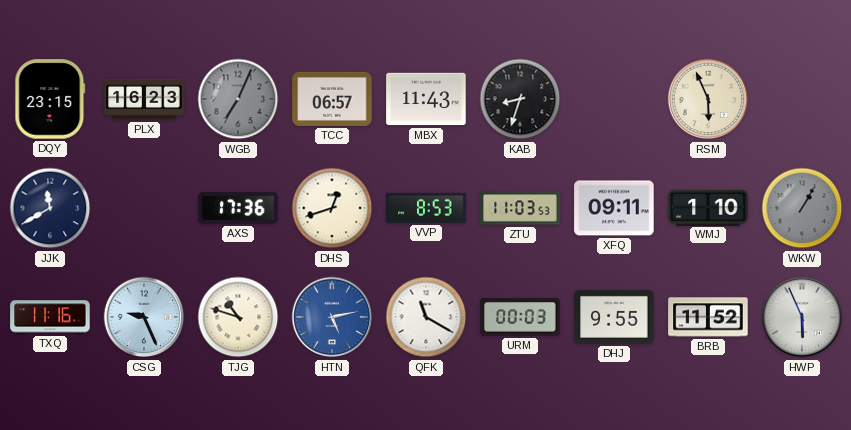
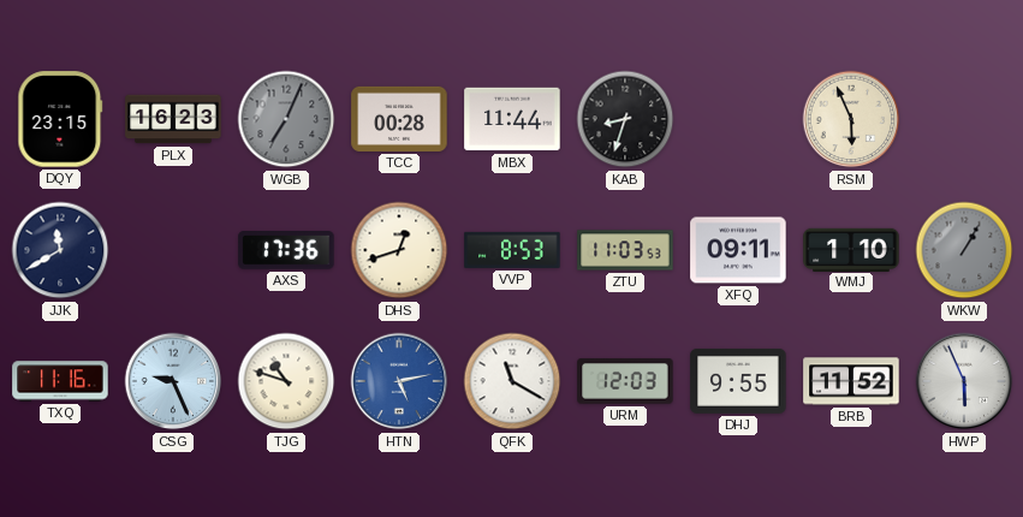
TCC: 06:57 -> 00:28
MBX: 11:43 -> 11:44
URM: 00:03 -> 12:03
